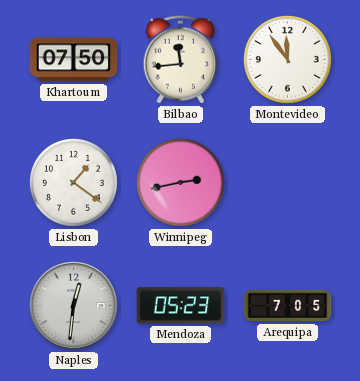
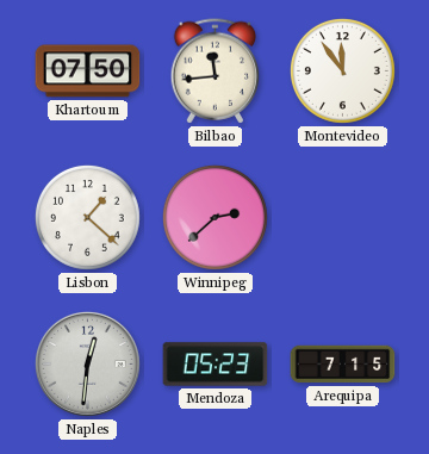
Lisbon: 1:21 -> 1:22
Winnipeg: 2:43 -> 2:38
Arequipa: 7:05 -> 7:15
